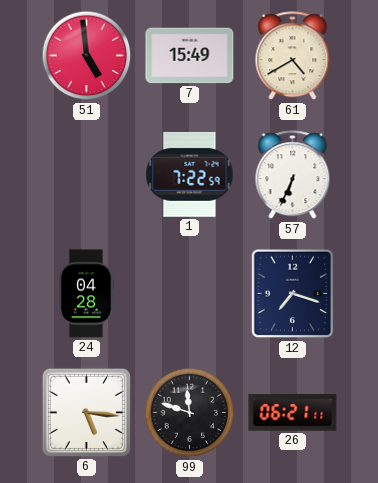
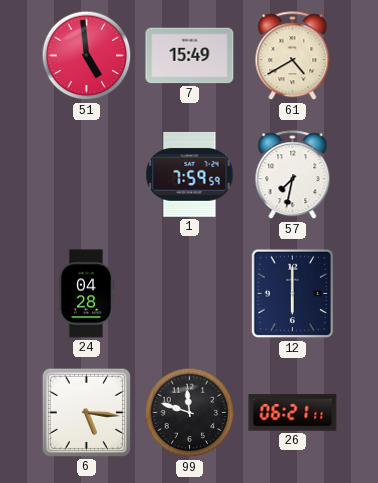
1: 7:22 -> 7:59
57: 6:34 -> 7:32
12: 7:18 -> 6:00
